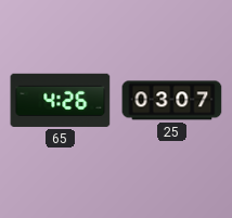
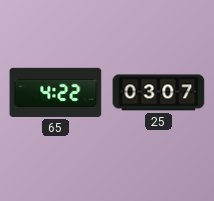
65: 4:26 -> 4:22
